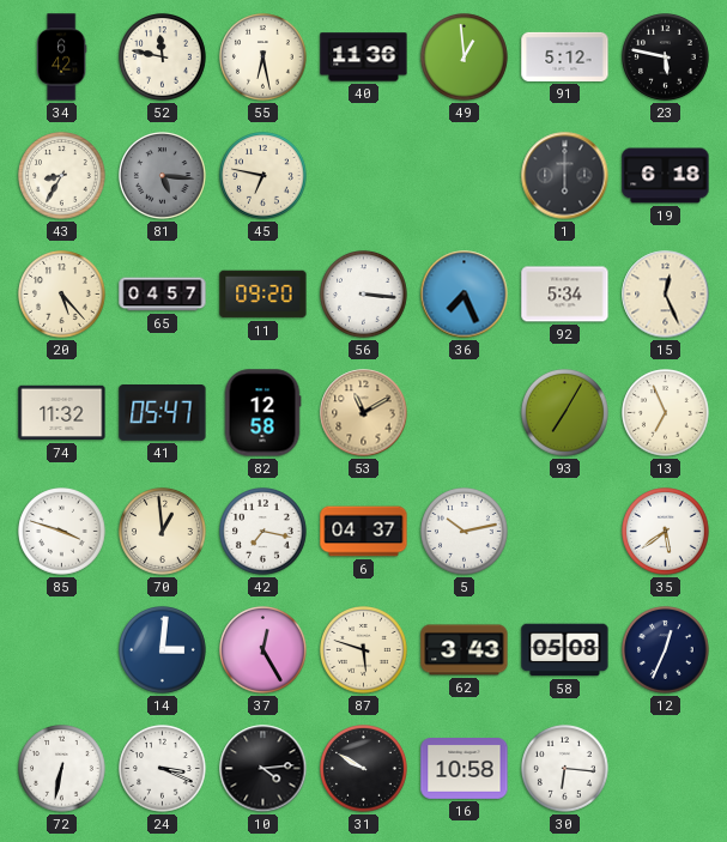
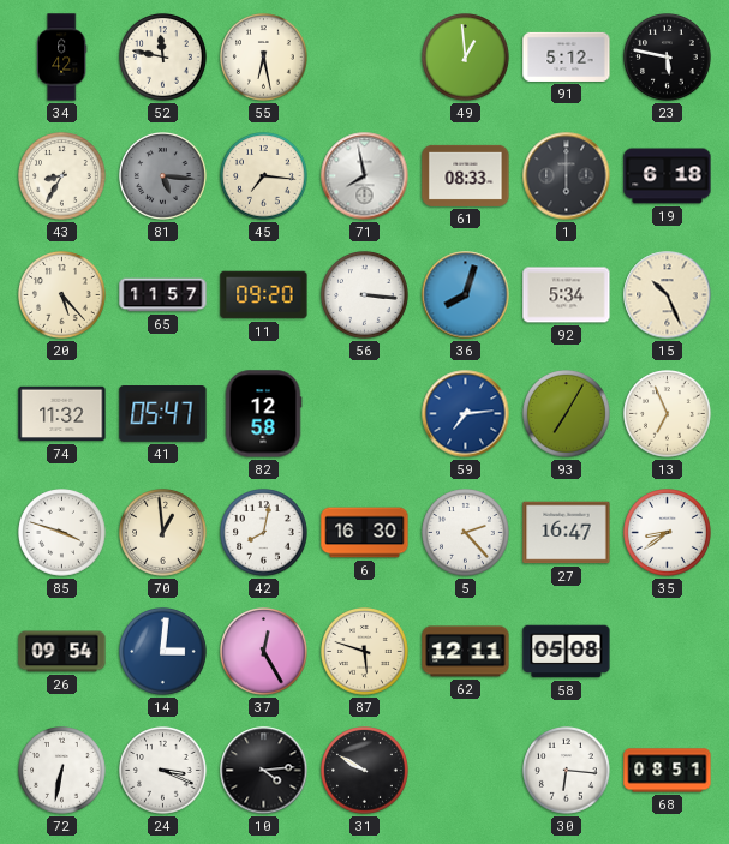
40: 11:36 -> none
45: 6:47 -> 7:16
71: none -> 7:58
61: none -> 08:33
65: 04:57 -> 11:57
36: 7:26 -> 8:03
15: 12:26 -> 10:26
53: 11:10 -> none
59: none -> 7:14
42: 7:17 -> 8:02
6: 04:37 -> 16:30
5: 10:13 -> 2:23
27: none -> 16:47
35: 5:39 -> 8:39
26: none -> 09:54
62: 3:43 -> 12:11
12: 12:34 -> none
16: 10:58 -> none
68: none -> 08:51
